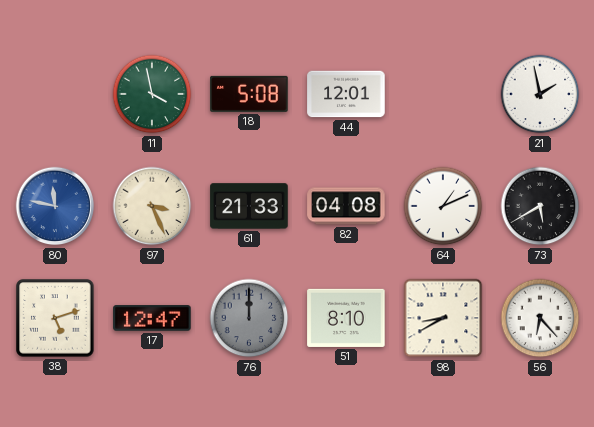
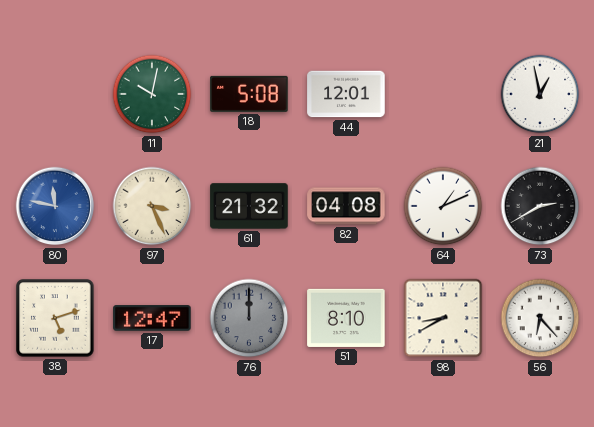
11: 3:58 -> 10:02
21: 1:58 -> 12:58
61: 21:33 -> 21:32
73: 5:40 -> 2:40
